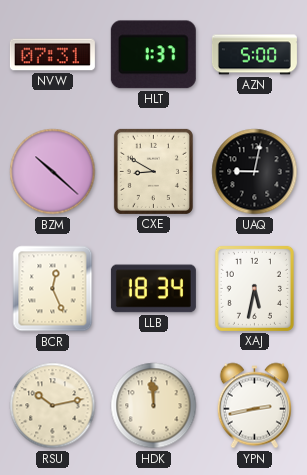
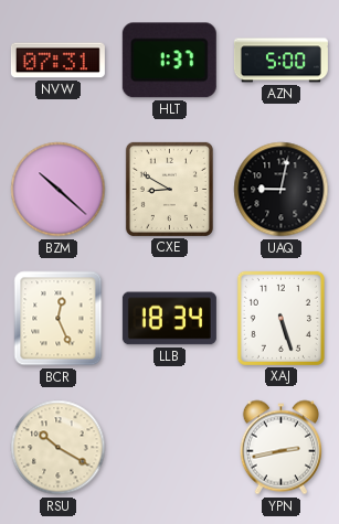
XAJ: 5:32 -> 5:27
RSU: 10:13 -> 10:20
HDK: 11:59 -> none
